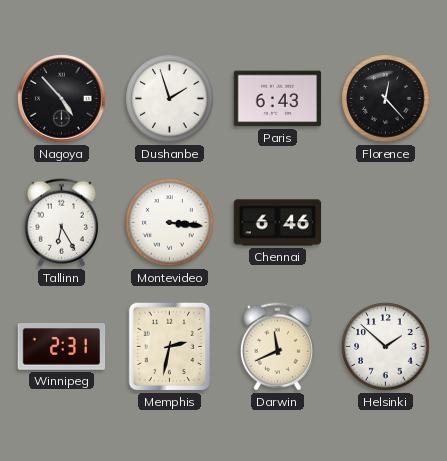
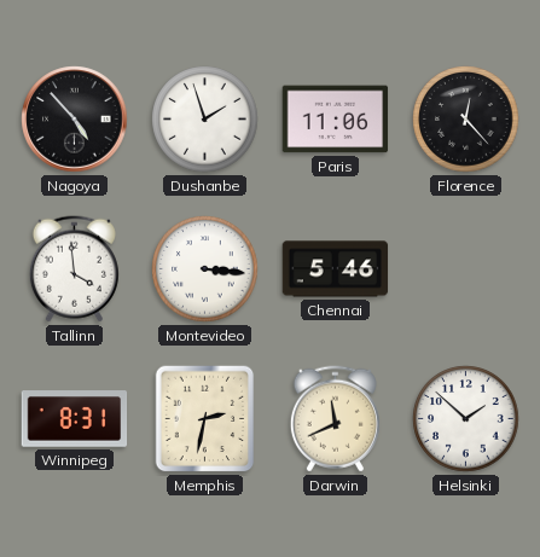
Paris: 6:43 -> 11:06
Tallinn: 6:25 -> 3:59
Chennai: 6:46 -> 5:46
Winnipeg: 2:31 -> 8:31
